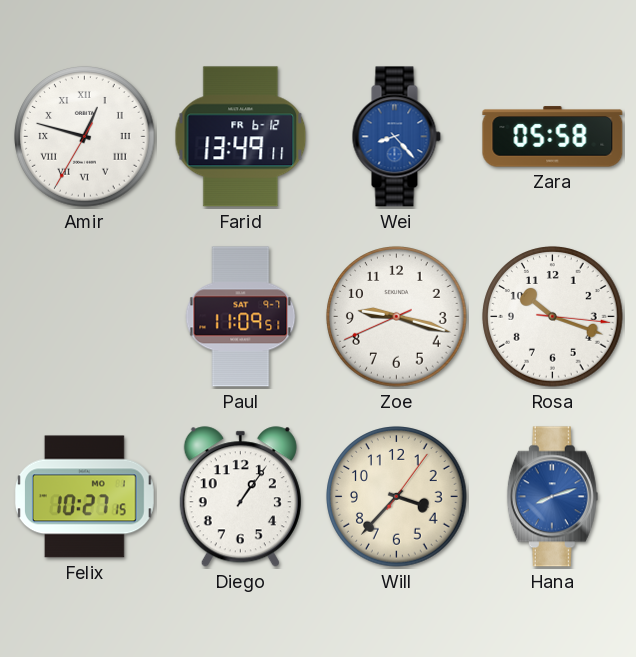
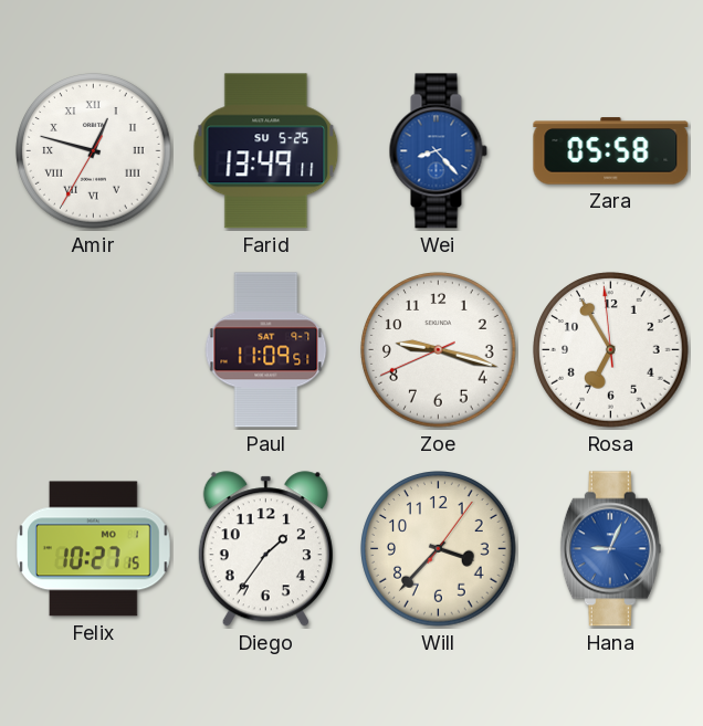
Farid date: FR 6-12 -> SU 5-25
Rosa: 10:18 -> 6:54
Diego: 1:06 -> 1:36
Hana: 8:12 -> 9:04
